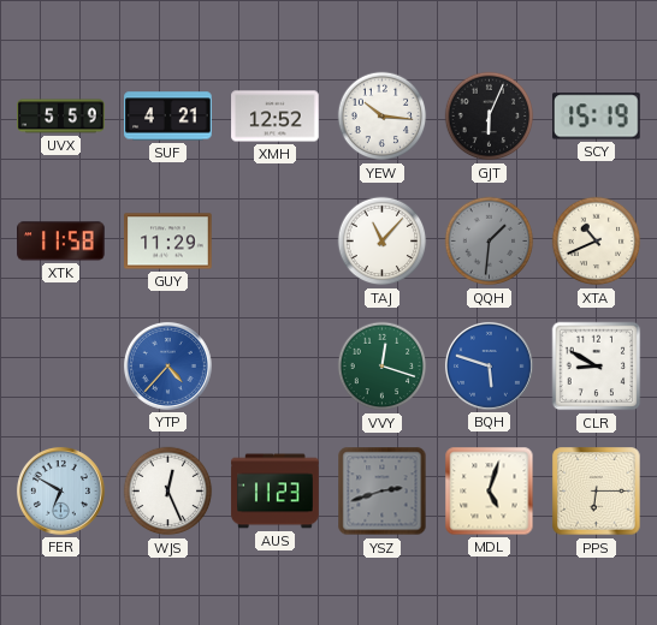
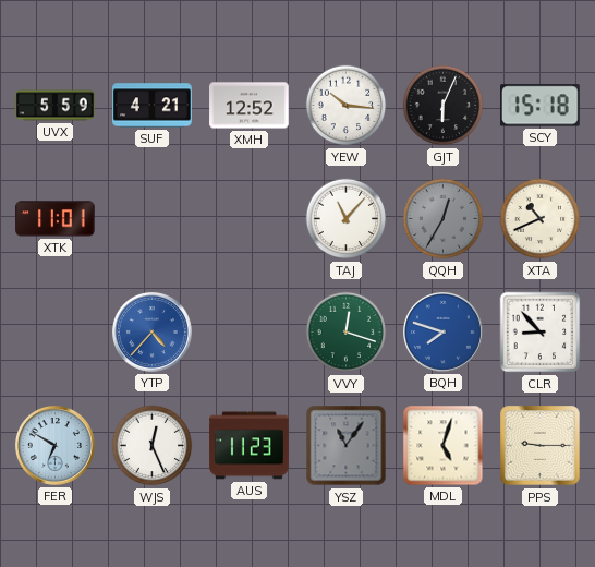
SCY: 15:19 -> 15:18
XTK: 11:58 -> 11:01
GUY: 11:29 -> none
QQH: 1:31 -> 12:35
BQH: 5:48 -> 7:48
CLR: 8:50 -> 8:53
YSZ: 2:42 -> 11:06
PPS: 6:15 -> 9:15
